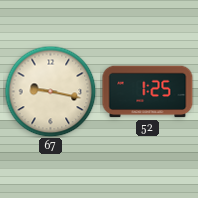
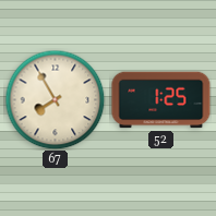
67: 9:17 -> 7:55
